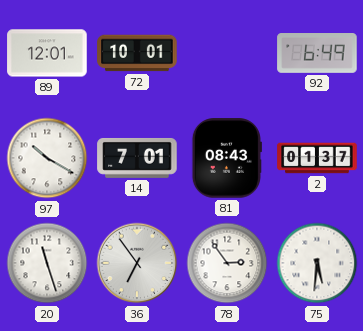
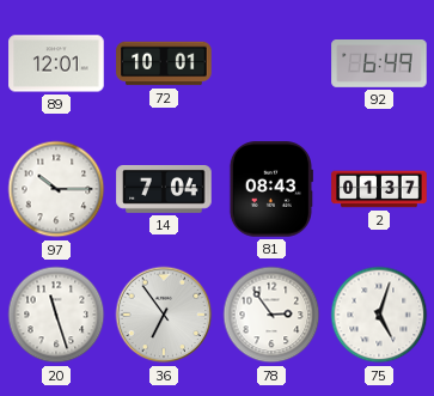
97: 10:20 -> 10:15
14: 7:01 -> 7:04
75: 5:31 -> 5:03
